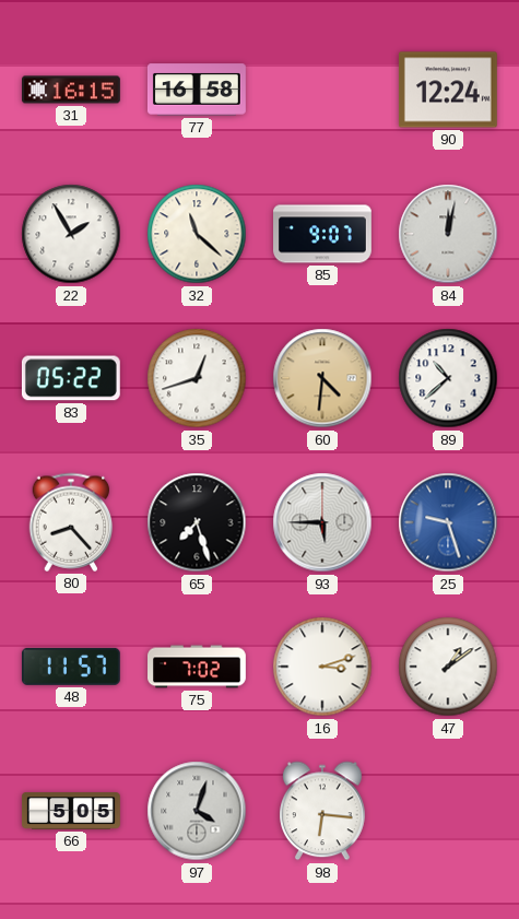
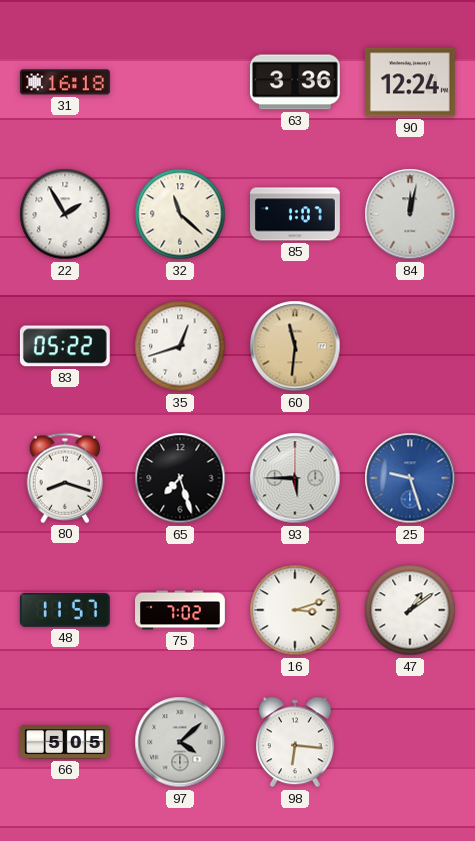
31: 16:15 -> 16:18
77: 16:58 -> none
63: none -> 3:36
85: 9:07 -> 1:07
60: 4:31 -> 11:31
89: 10:38 -> none
80: 8:23 -> 8:18
97: 4:03 -> 4:08
